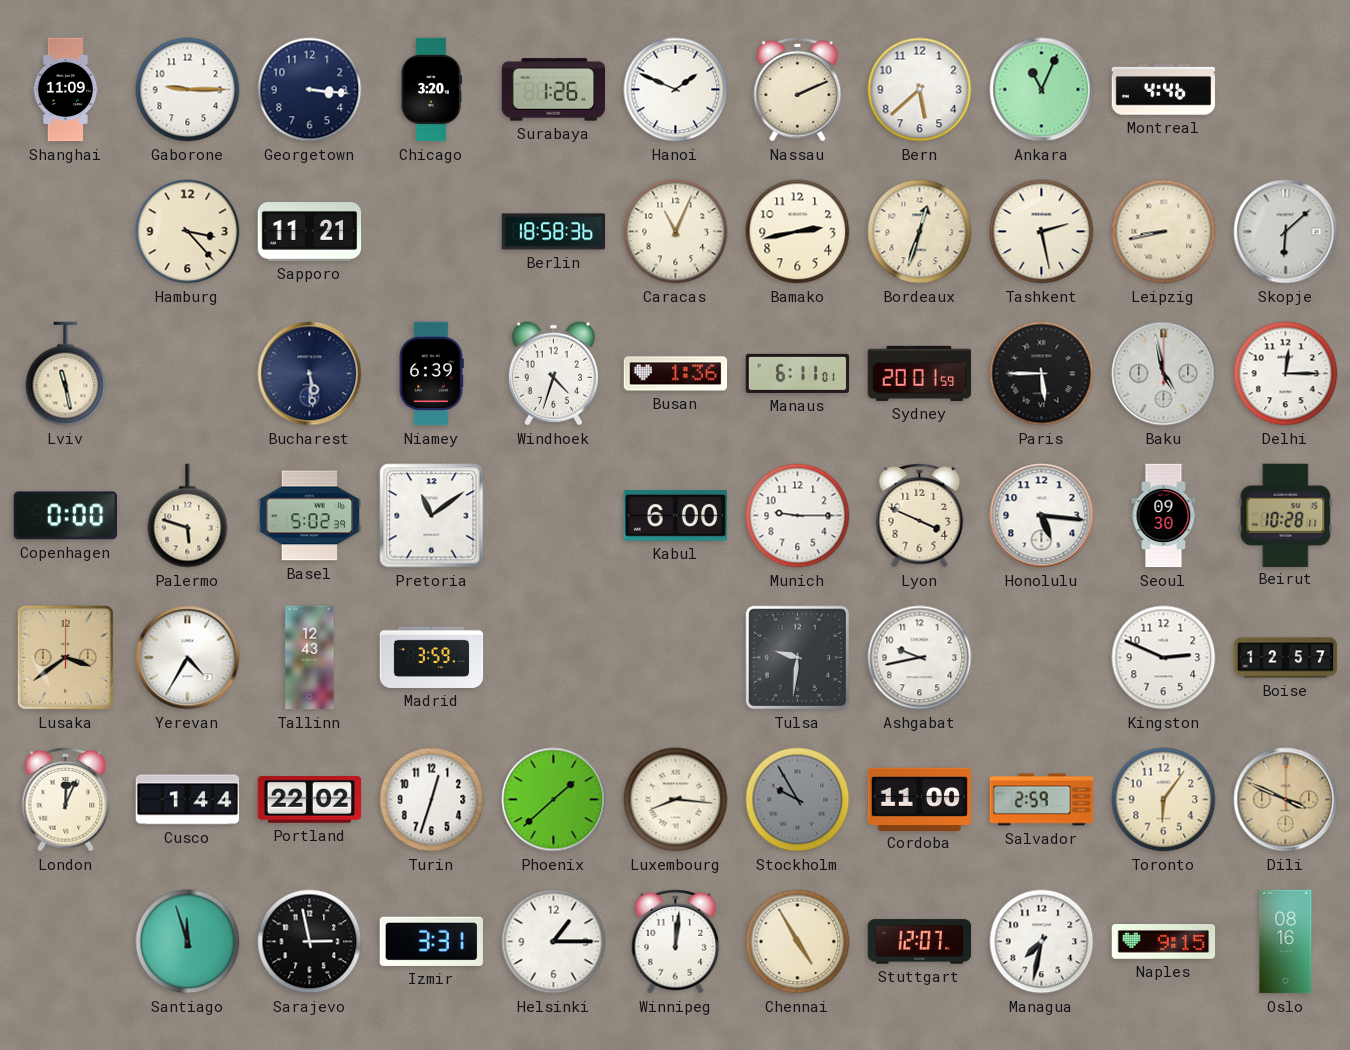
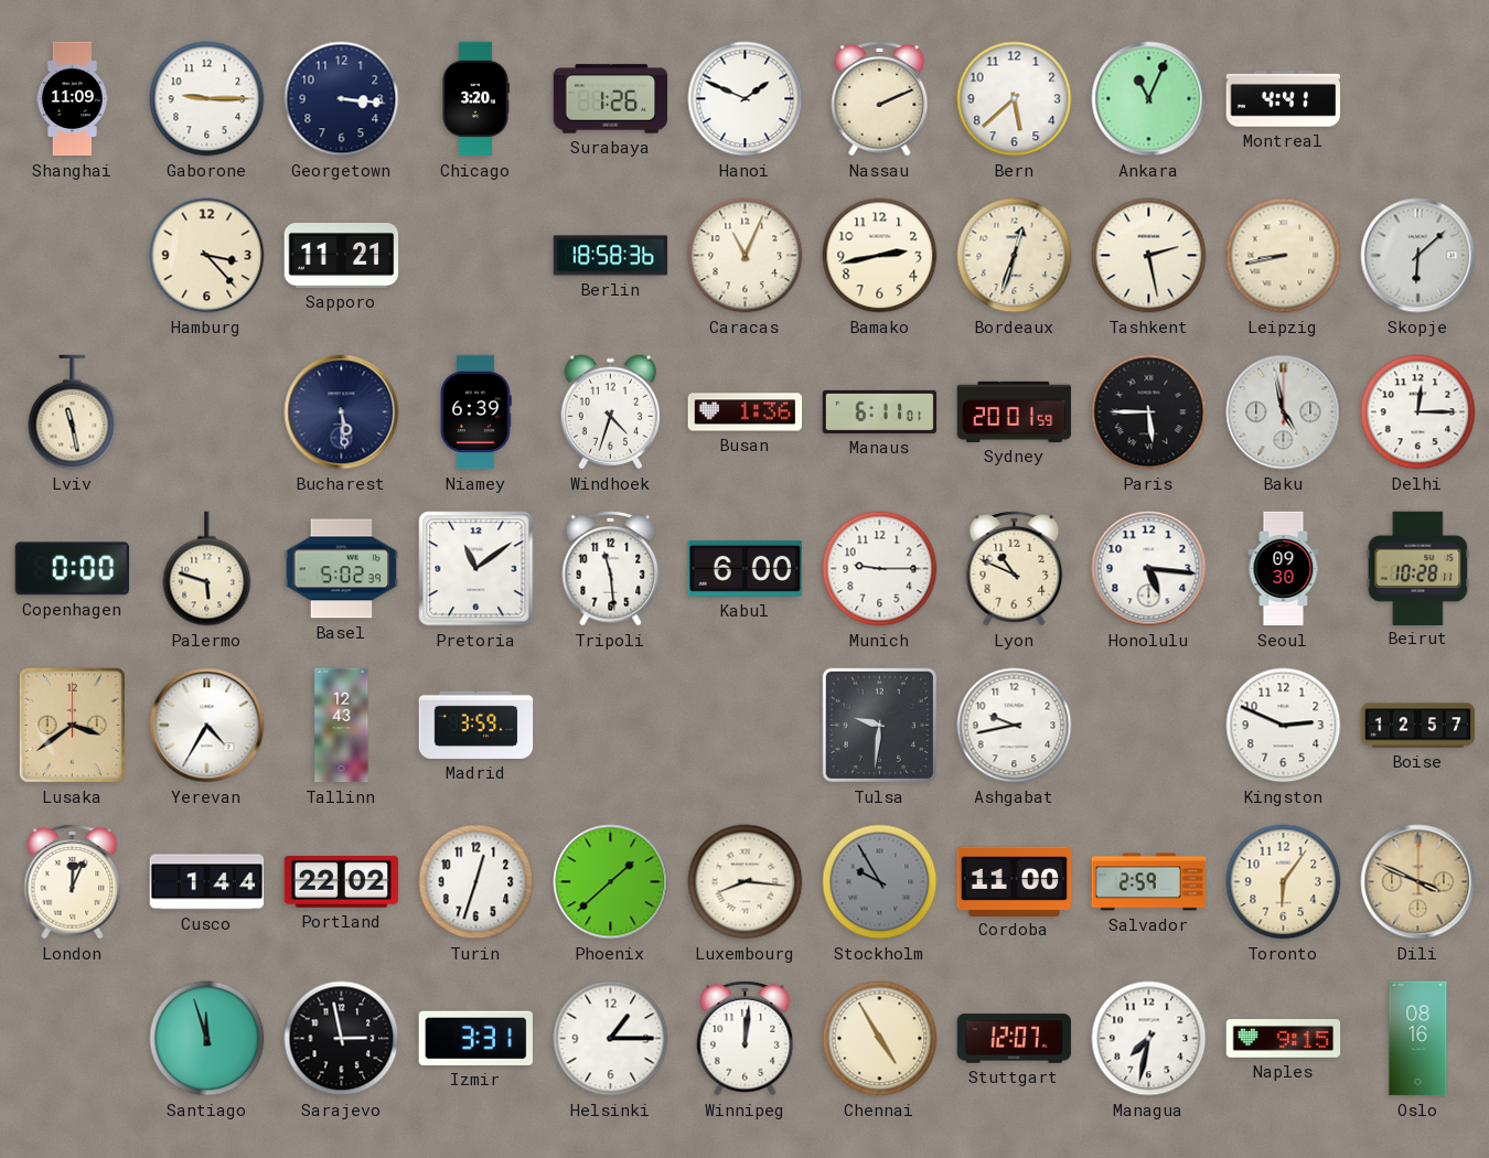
Montreal: 4:46 -> 4:41
Tripoli: none -> 11:29
Lyon: 3:49 -> 10:49
